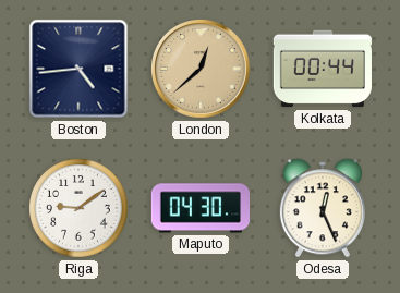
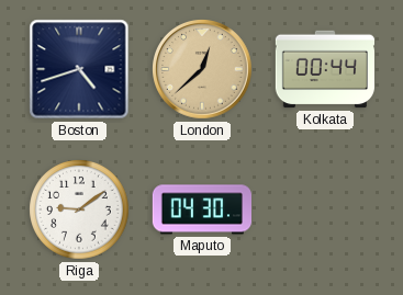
Boston: 4:44 -> 4:42
Odesa: 12:26 -> none
